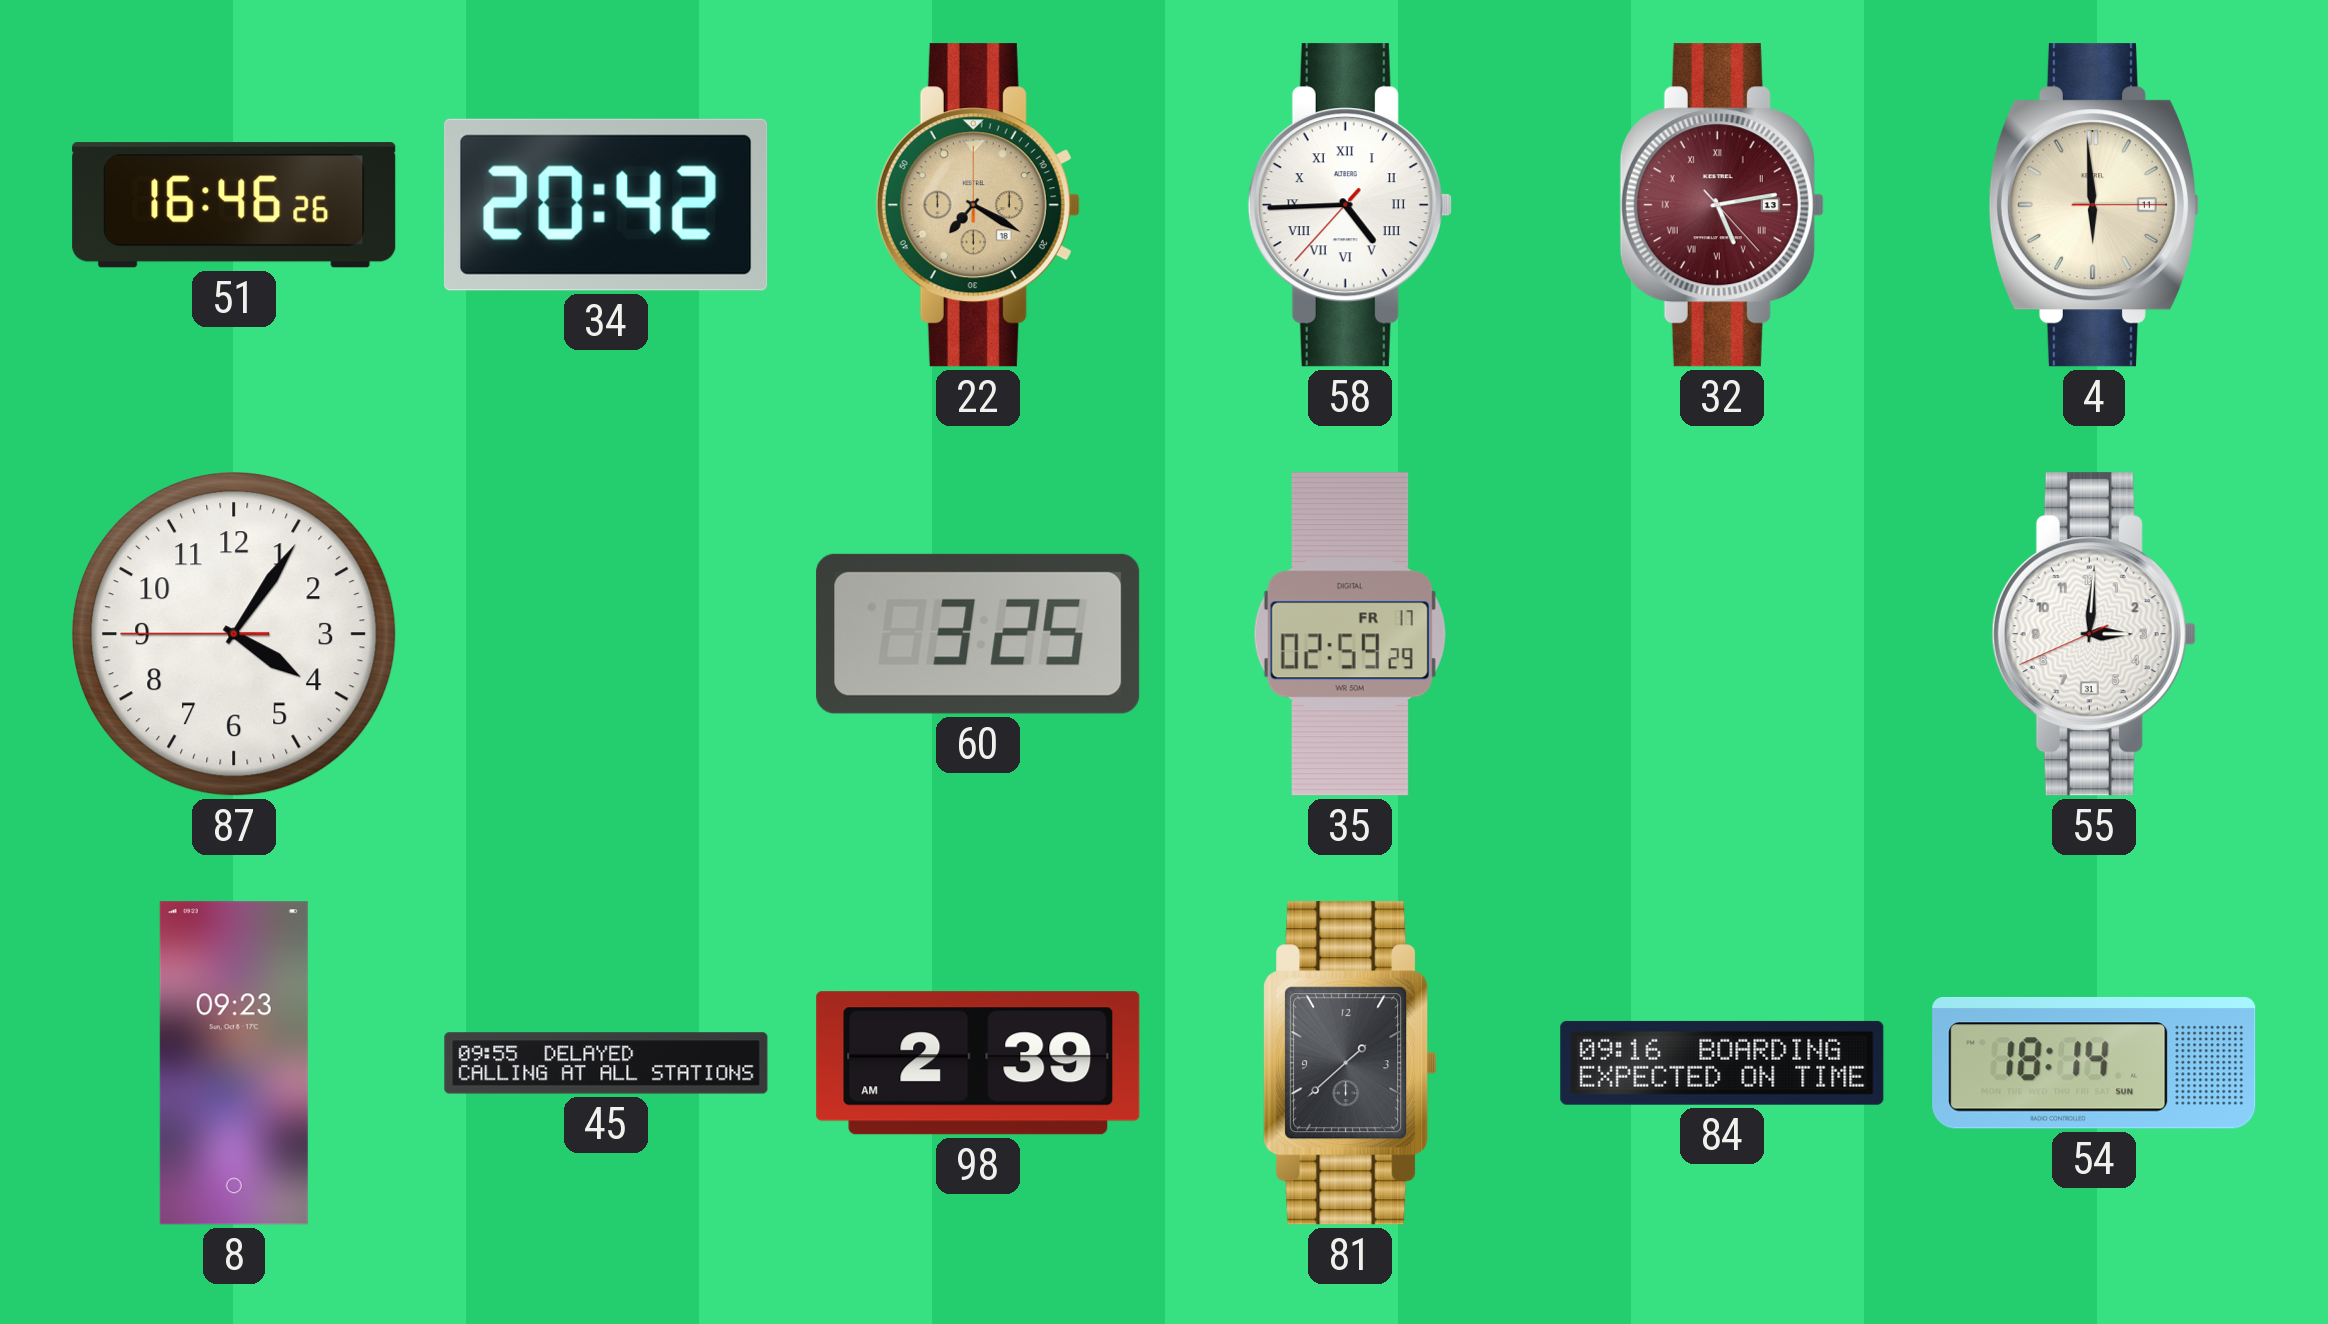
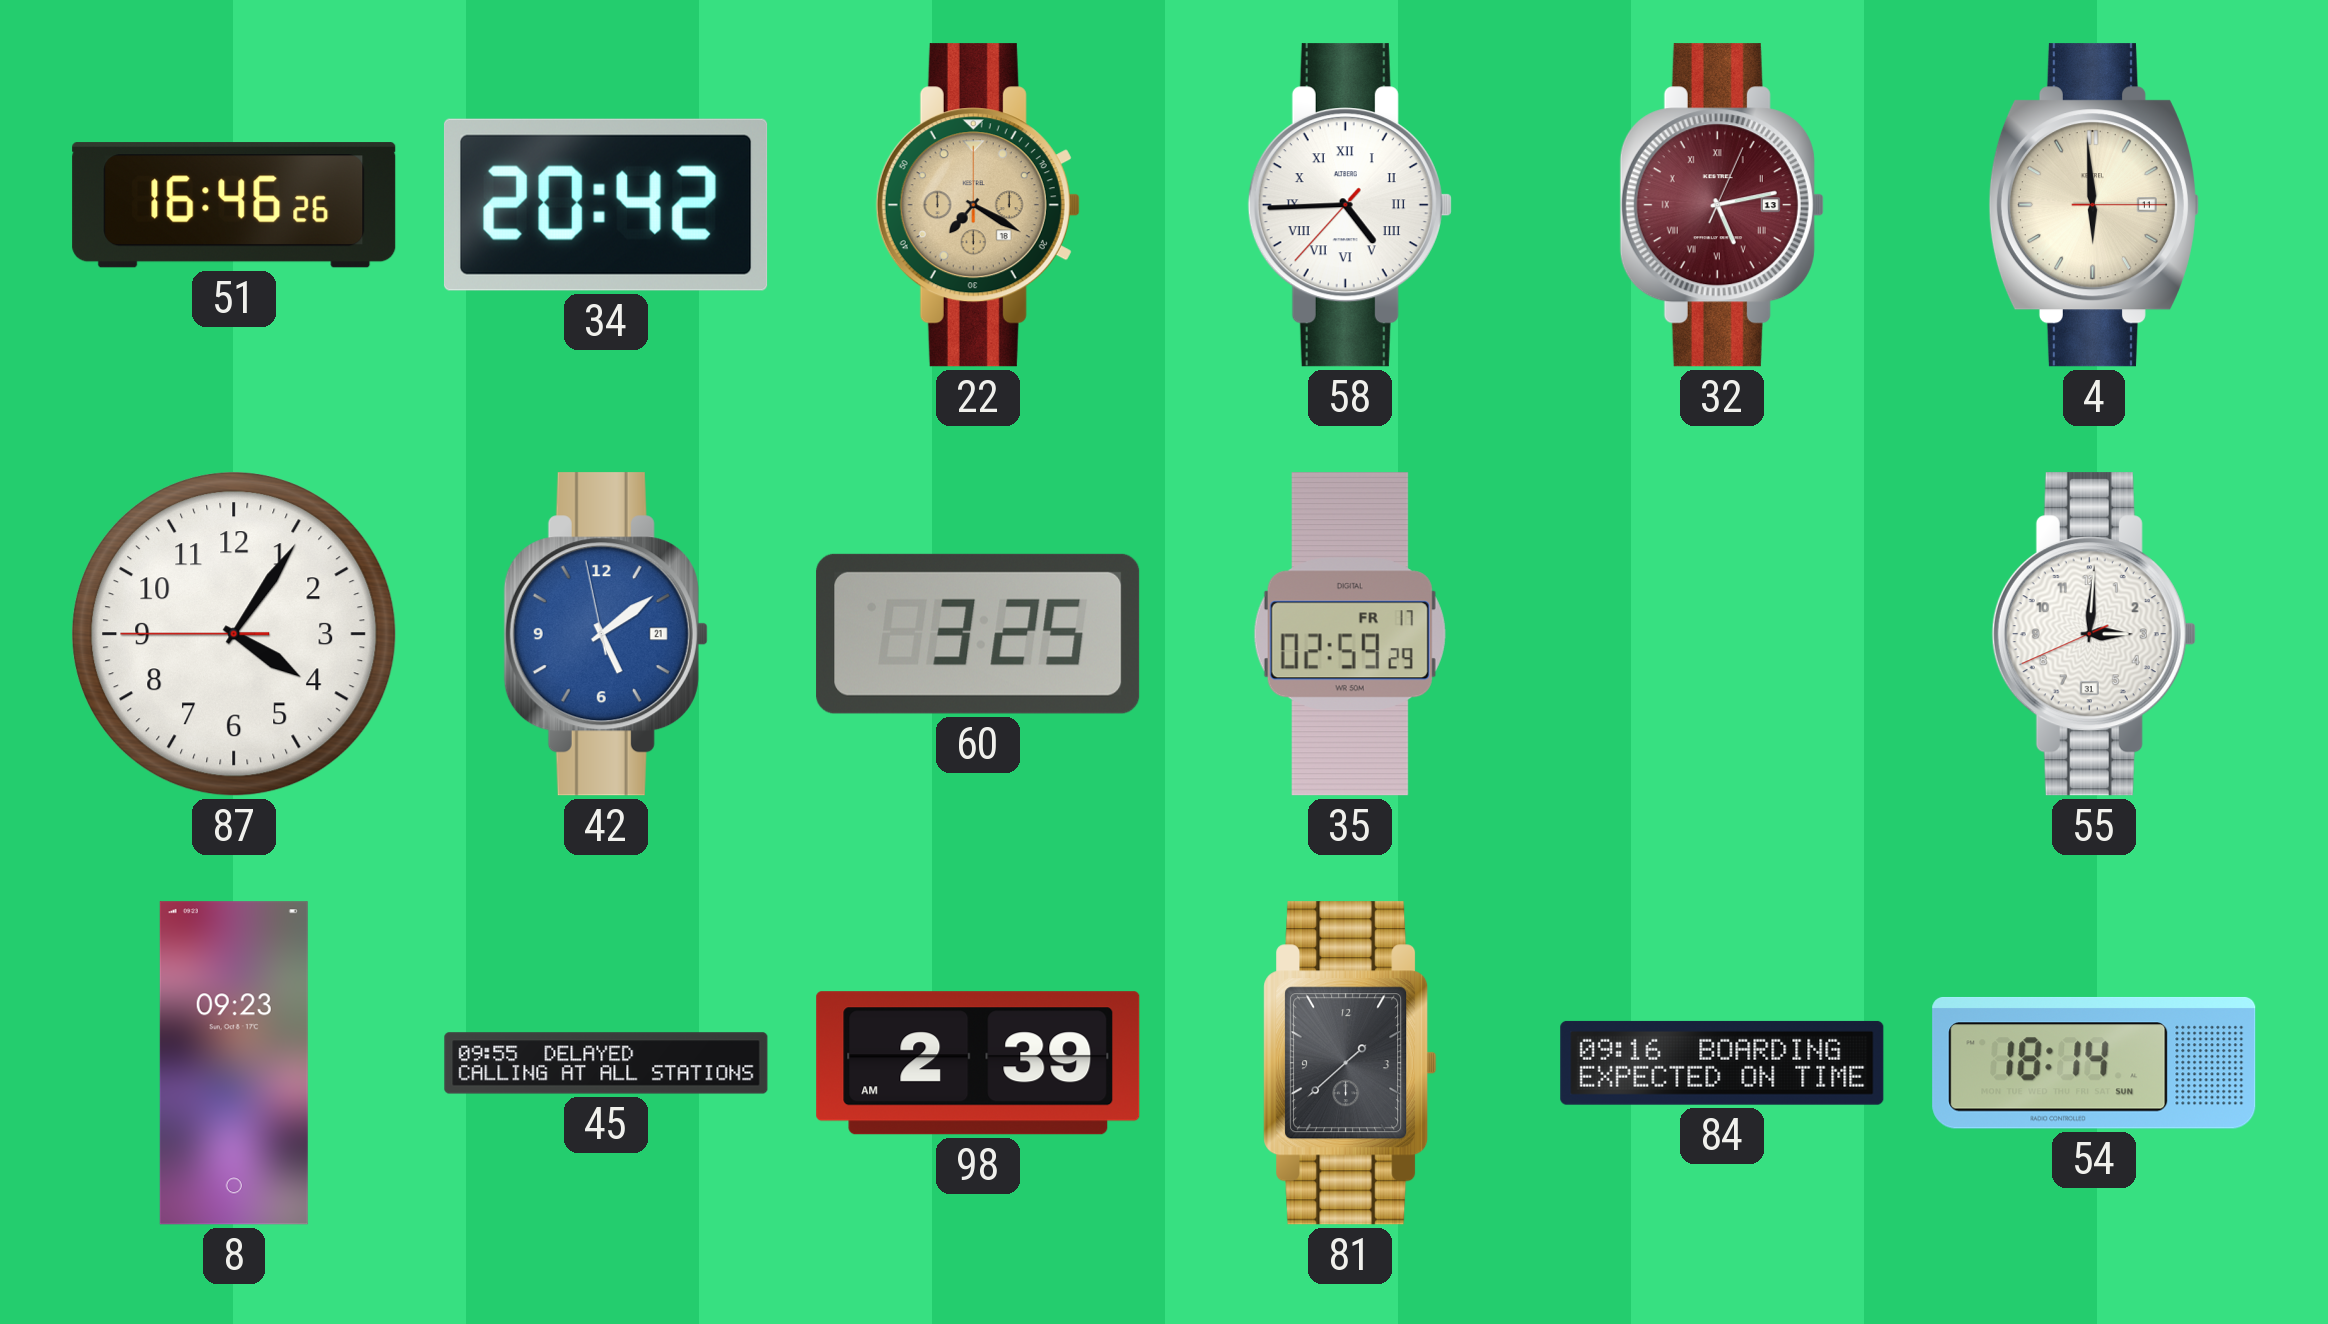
32: 5:13:23 -> 5:13:04
42: none -> 5:08
